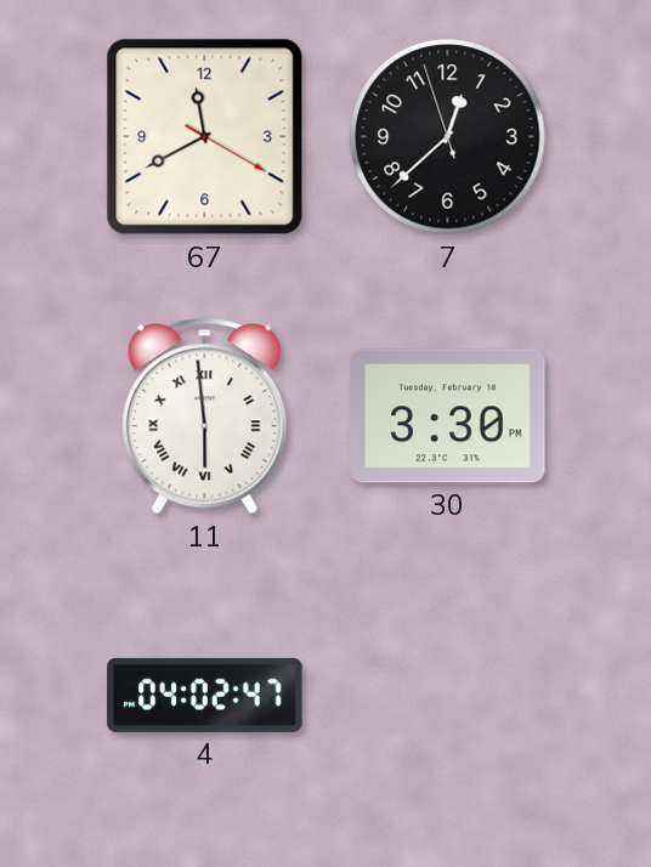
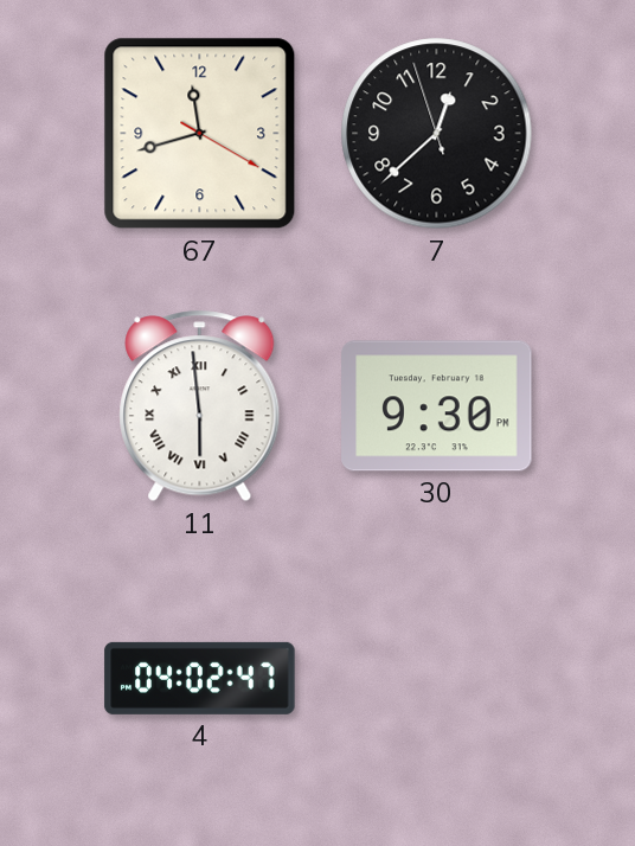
67: 11:40 -> 11:42
30: 3:30 -> 9:30
